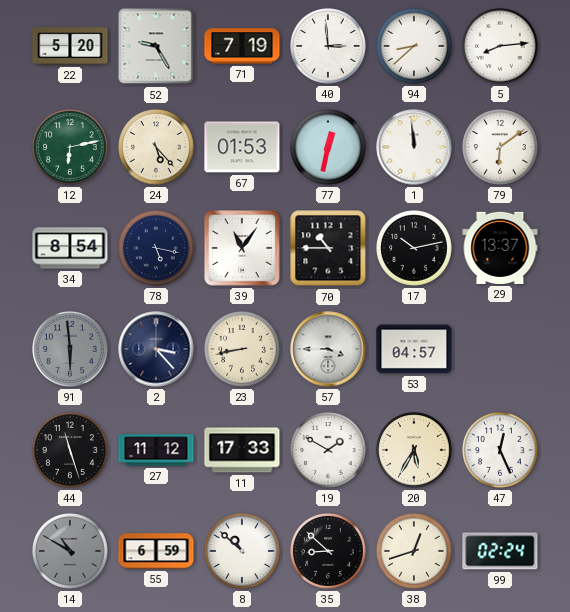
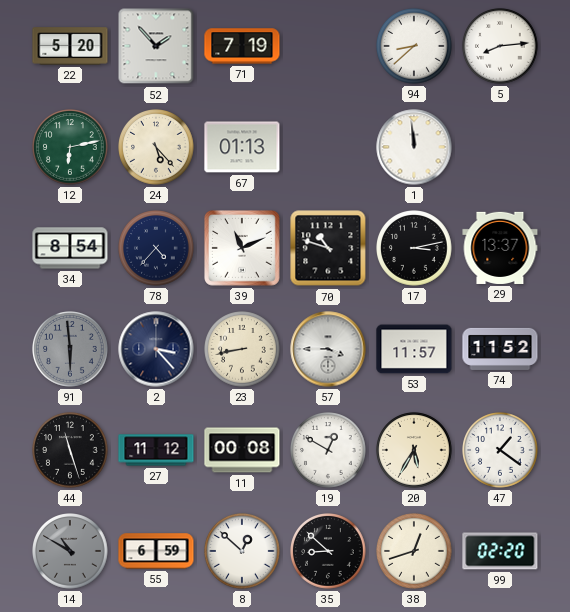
52: 9:25 -> 1:53
40: 2:59 -> none
67: 01:53 -> 01:13
77: 12:32 -> none
79: 6:09 -> none
78: 5:17 -> 4:37
39: 11:06 -> 11:11
70: 10:45 -> 10:48
17: 10:13 -> 3:13
53: 04:57 -> 11:57
74: none -> 11:52
11: 17:33 -> 00:08
19: 1:50 -> 12:50
47: 12:26 -> 1:21
8: 10:52 -> 12:52
99: 02:24 -> 02:20
